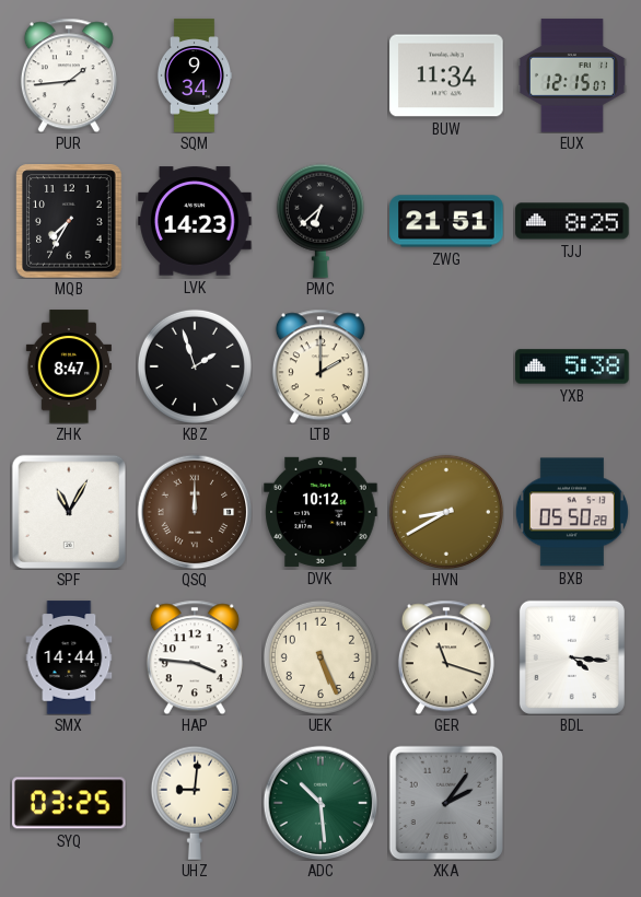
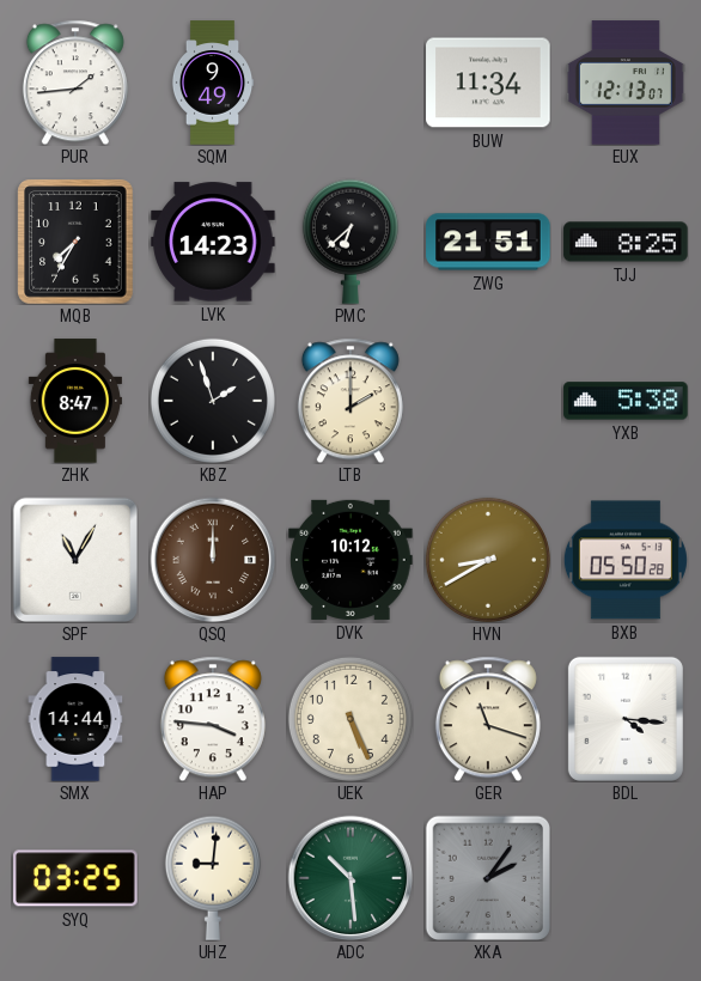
SQM: 9:34 -> 9:49
EUX: 12:15 -> 12:13
